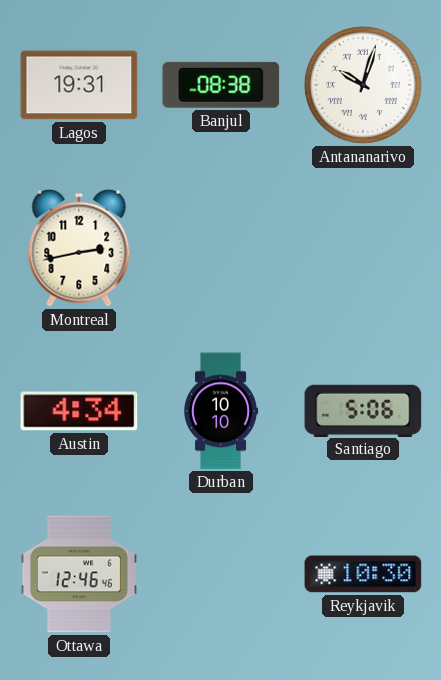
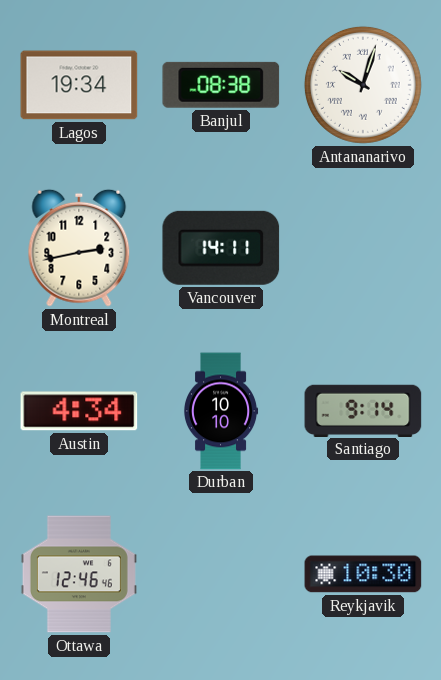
Lagos: 19:31 -> 19:34
Vancouver: none -> 14:11
Santiago: 5:06 -> 9:14
